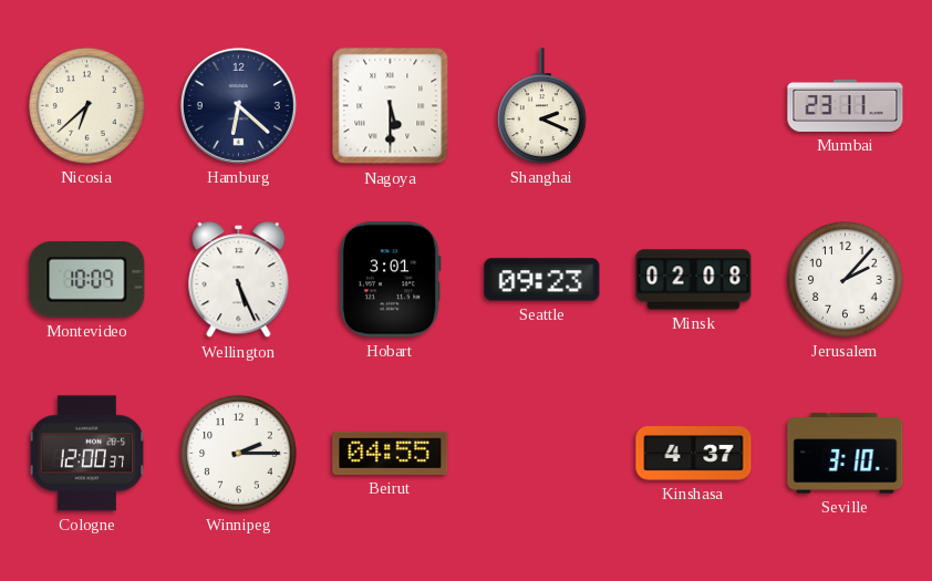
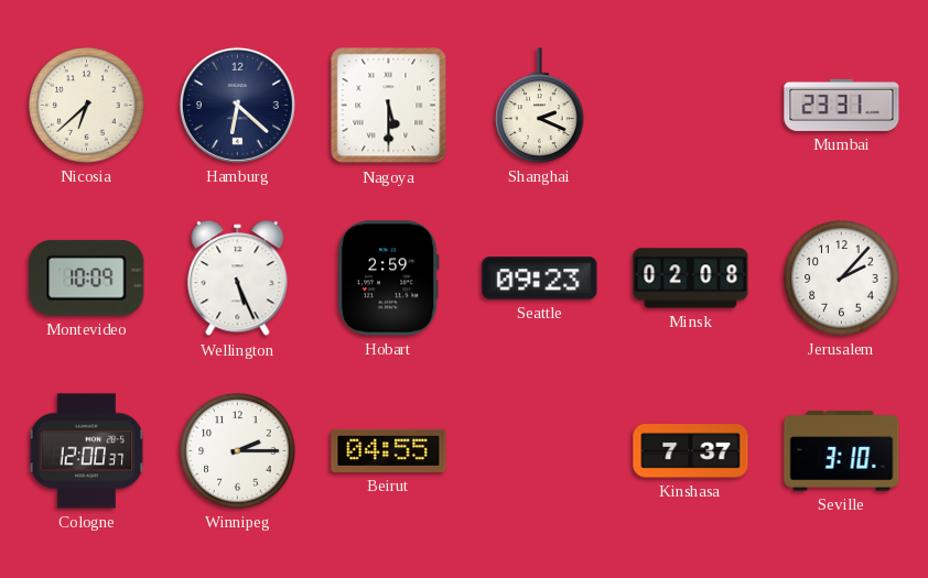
Mumbai: 23:11 -> 23:31
Hobart: 3:01 -> 2:59
Kinshasa: 4:37 -> 7:37
